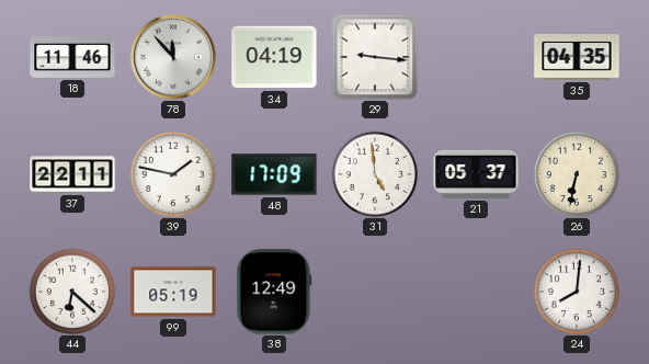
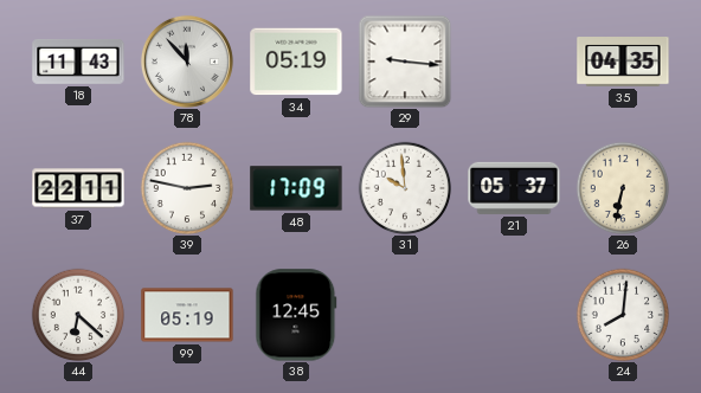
18: 11:46 -> 11:43
34: 04:19 -> 05:19
39: 1:47 -> 2:47
31: 4:59 -> 9:59
38: 12:49 -> 12:45
